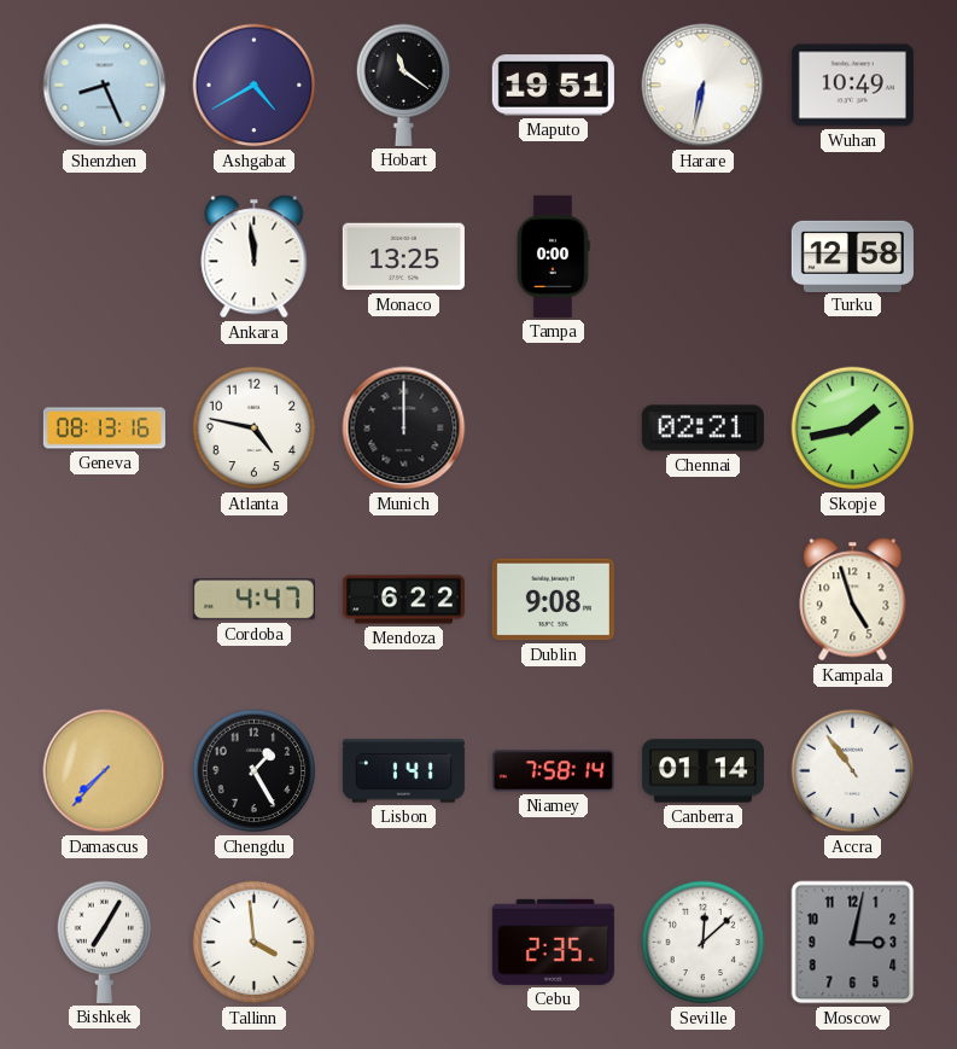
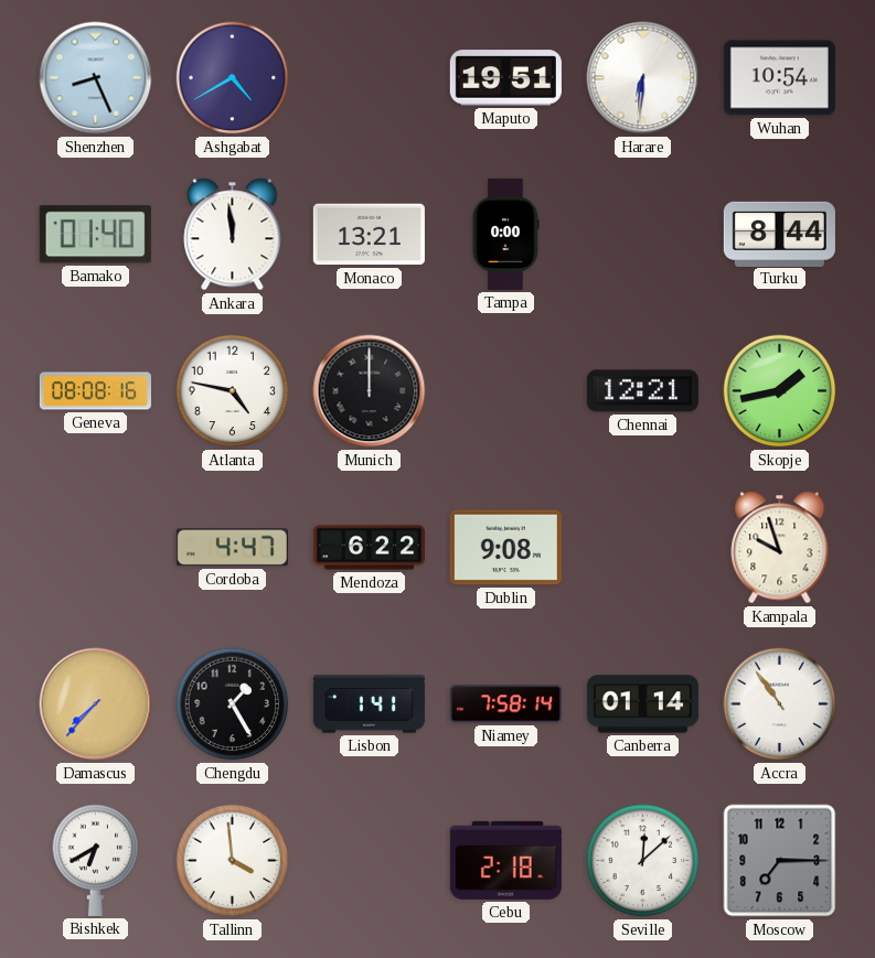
Hobart: 11:21 -> none
Harare: 6:32 -> 6:31
Wuhan: 10:49 -> 10:54
Bamako: none -> 01:40
Monaco: 13:25 -> 13:21
Turku: 12:58 -> 8:44
Geneva: 08:13 -> 08:08
Chennai: 02:21 -> 12:21
Kampala: 4:57 -> 9:57
Bishkek: 7:05 -> 6:40
Cebu: 2:35 -> 2:18
Moscow: 3:02 -> 7:15
